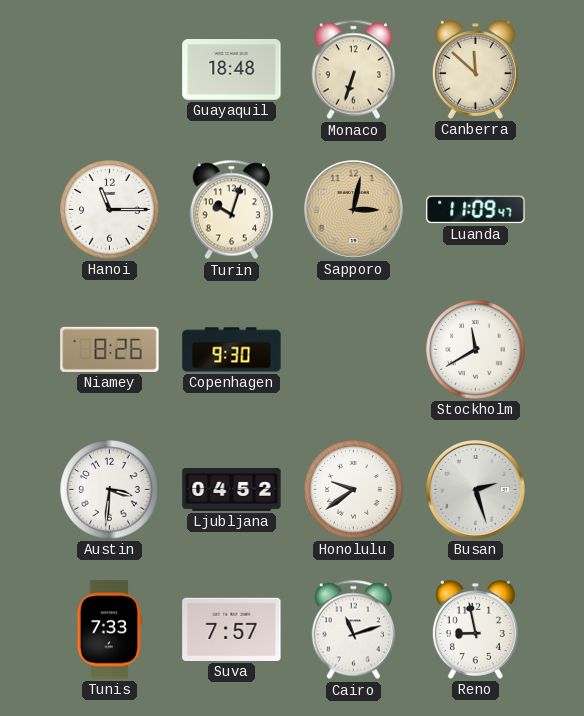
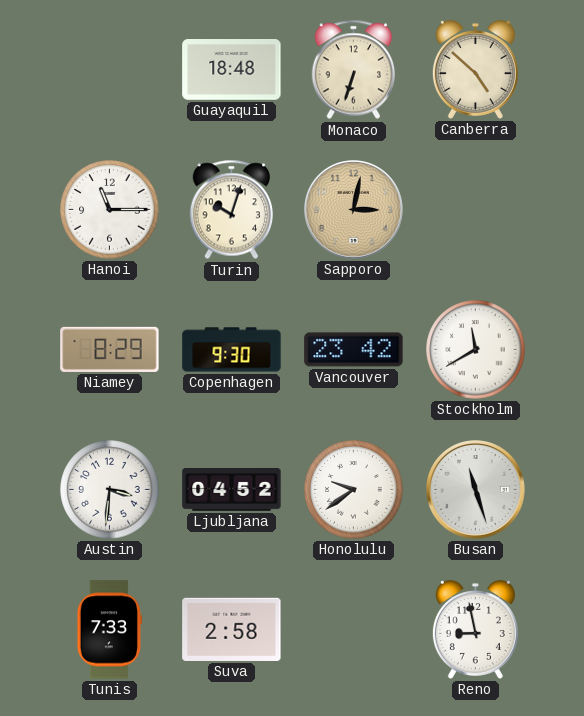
Canberra: 11:52 -> 4:52
Luanda: 11:09 -> none
Niamey: 8:26 -> 8:29
Vancouver: none -> 23:42
Busan: 2:27 -> 11:27
Suva: 7:57 -> 2:58
Cairo: 11:12 -> none
